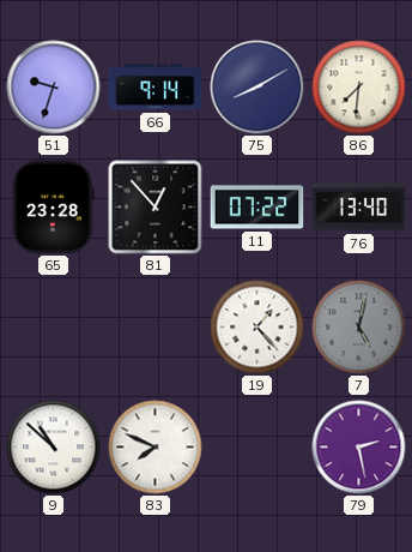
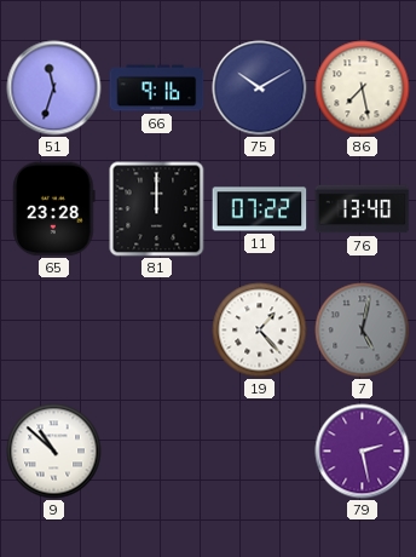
51: 9:33 -> 11:33
66: 9:14 -> 9:16
75: 8:10 -> 10:10
86: 7:31 -> 7:28
81: 12:53 -> 12:00
83: 7:49 -> none
